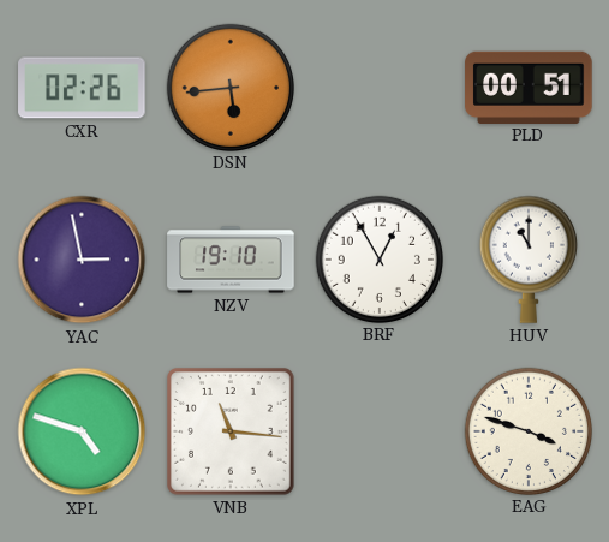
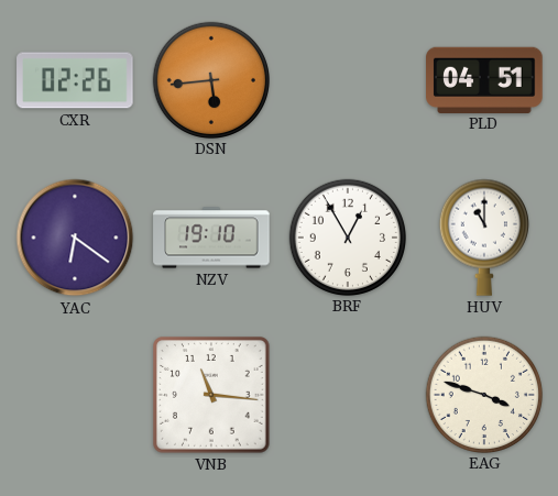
PLD: 00:51 -> 04:51
YAC: 2:58 -> 6:21
XPL: 4:48 -> none
